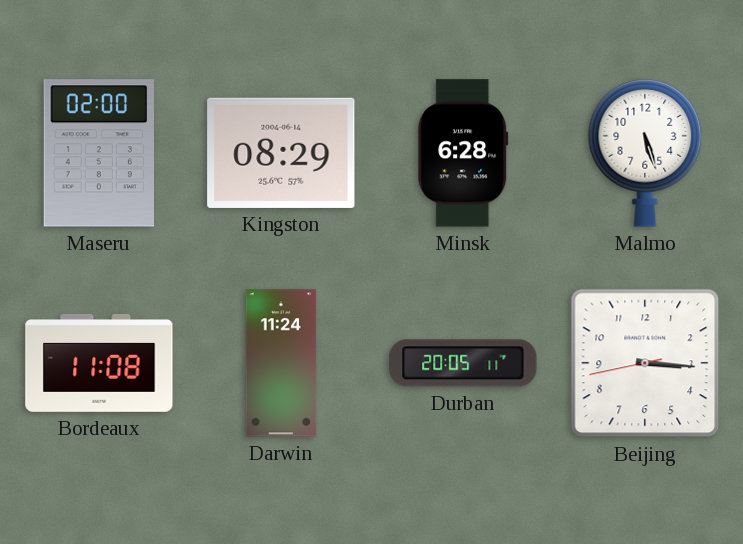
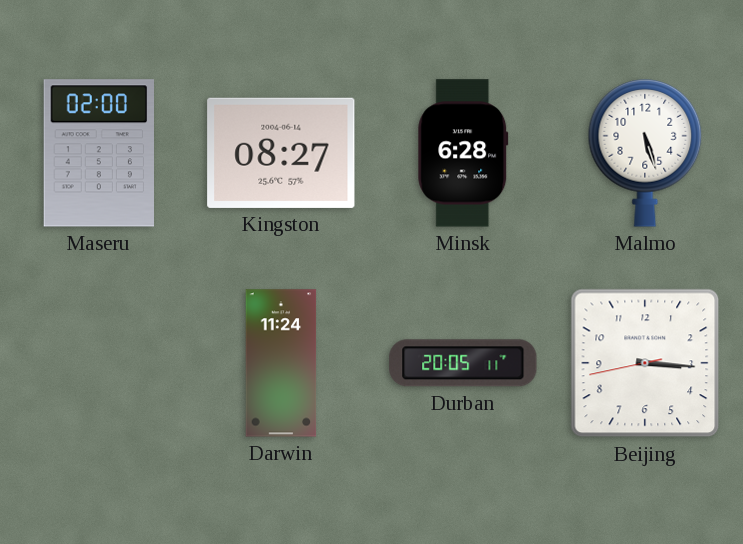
Kingston: 08:29 -> 08:27
Bordeaux: 11:08 -> none
